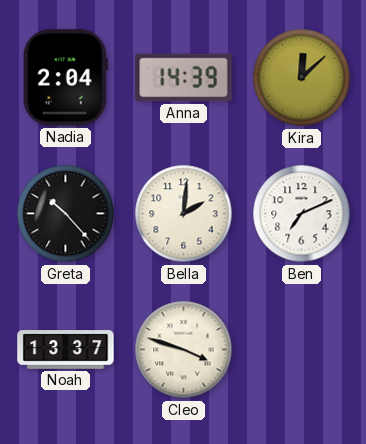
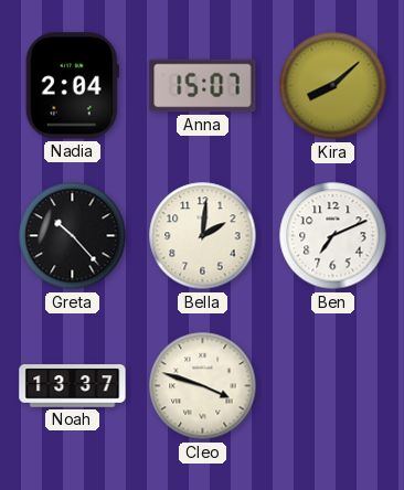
Anna: 14:39 -> 15:07
Kira: 12:08 -> 8:08
